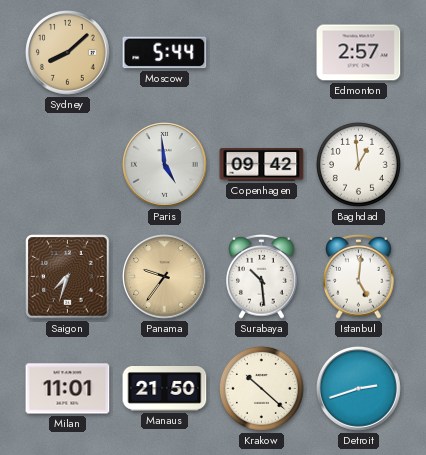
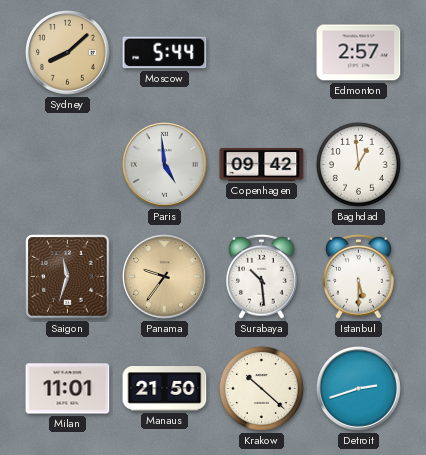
Saigon: 7:33 -> 11:33
Istanbul: 5:01 -> 5:30
